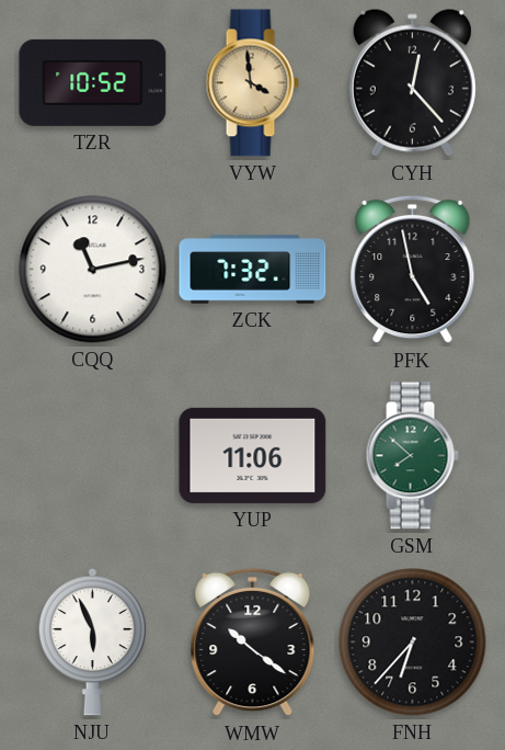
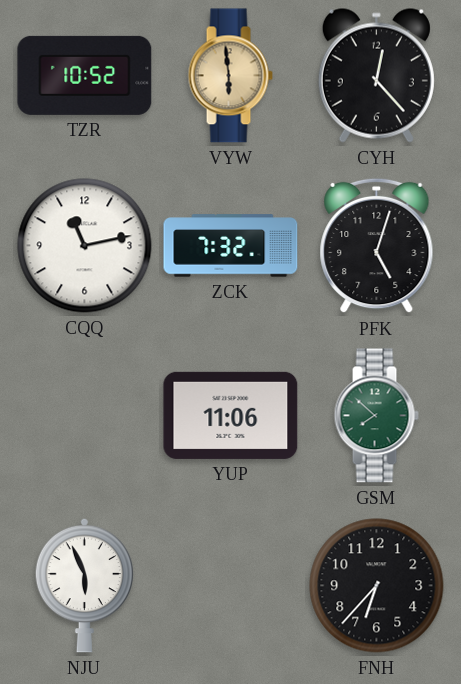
VYW: 3:59 -> 5:59
PFK: 4:58 -> 5:03
WMW: 10:21 -> none
